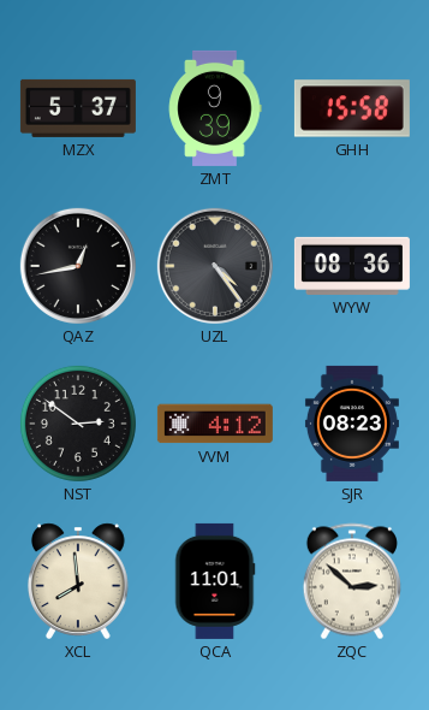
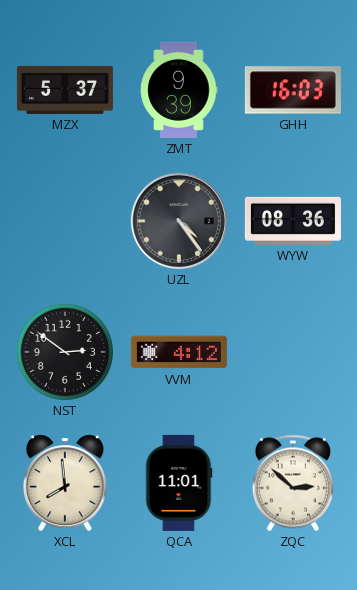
GHH: 15:58 -> 16:03
QAZ: 12:43 -> none
SJR: 08:23 -> none
